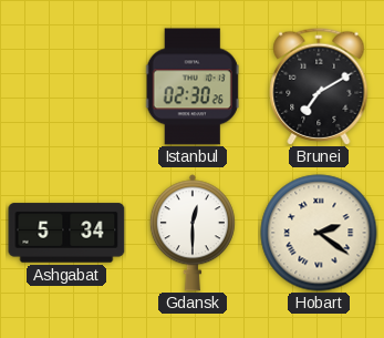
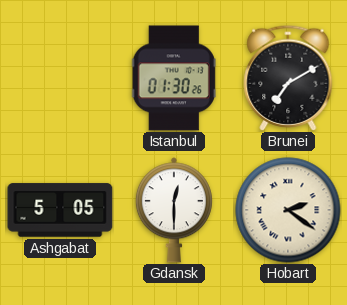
Istanbul: 02:30 -> 01:30
Ashgabat: 5:34 -> 5:05
